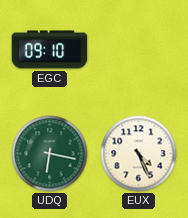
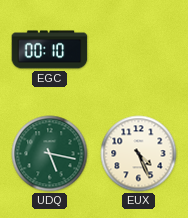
EGC: 09:10 -> 00:10
UDQ: 6:17 -> 5:17
